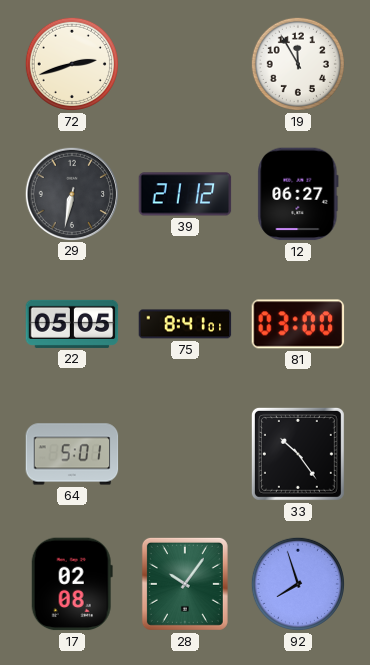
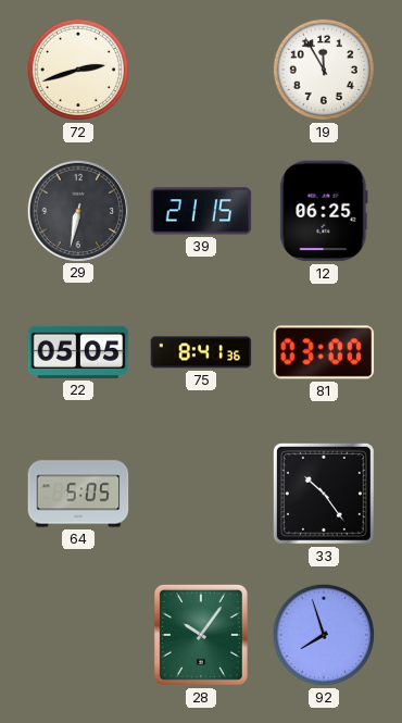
39: 21:12 -> 21:15
12: 06:27 -> 06:25
75: 8:41:01 -> 8:41:36
64: 5:01 -> 5:05
17: 02:08 -> none
